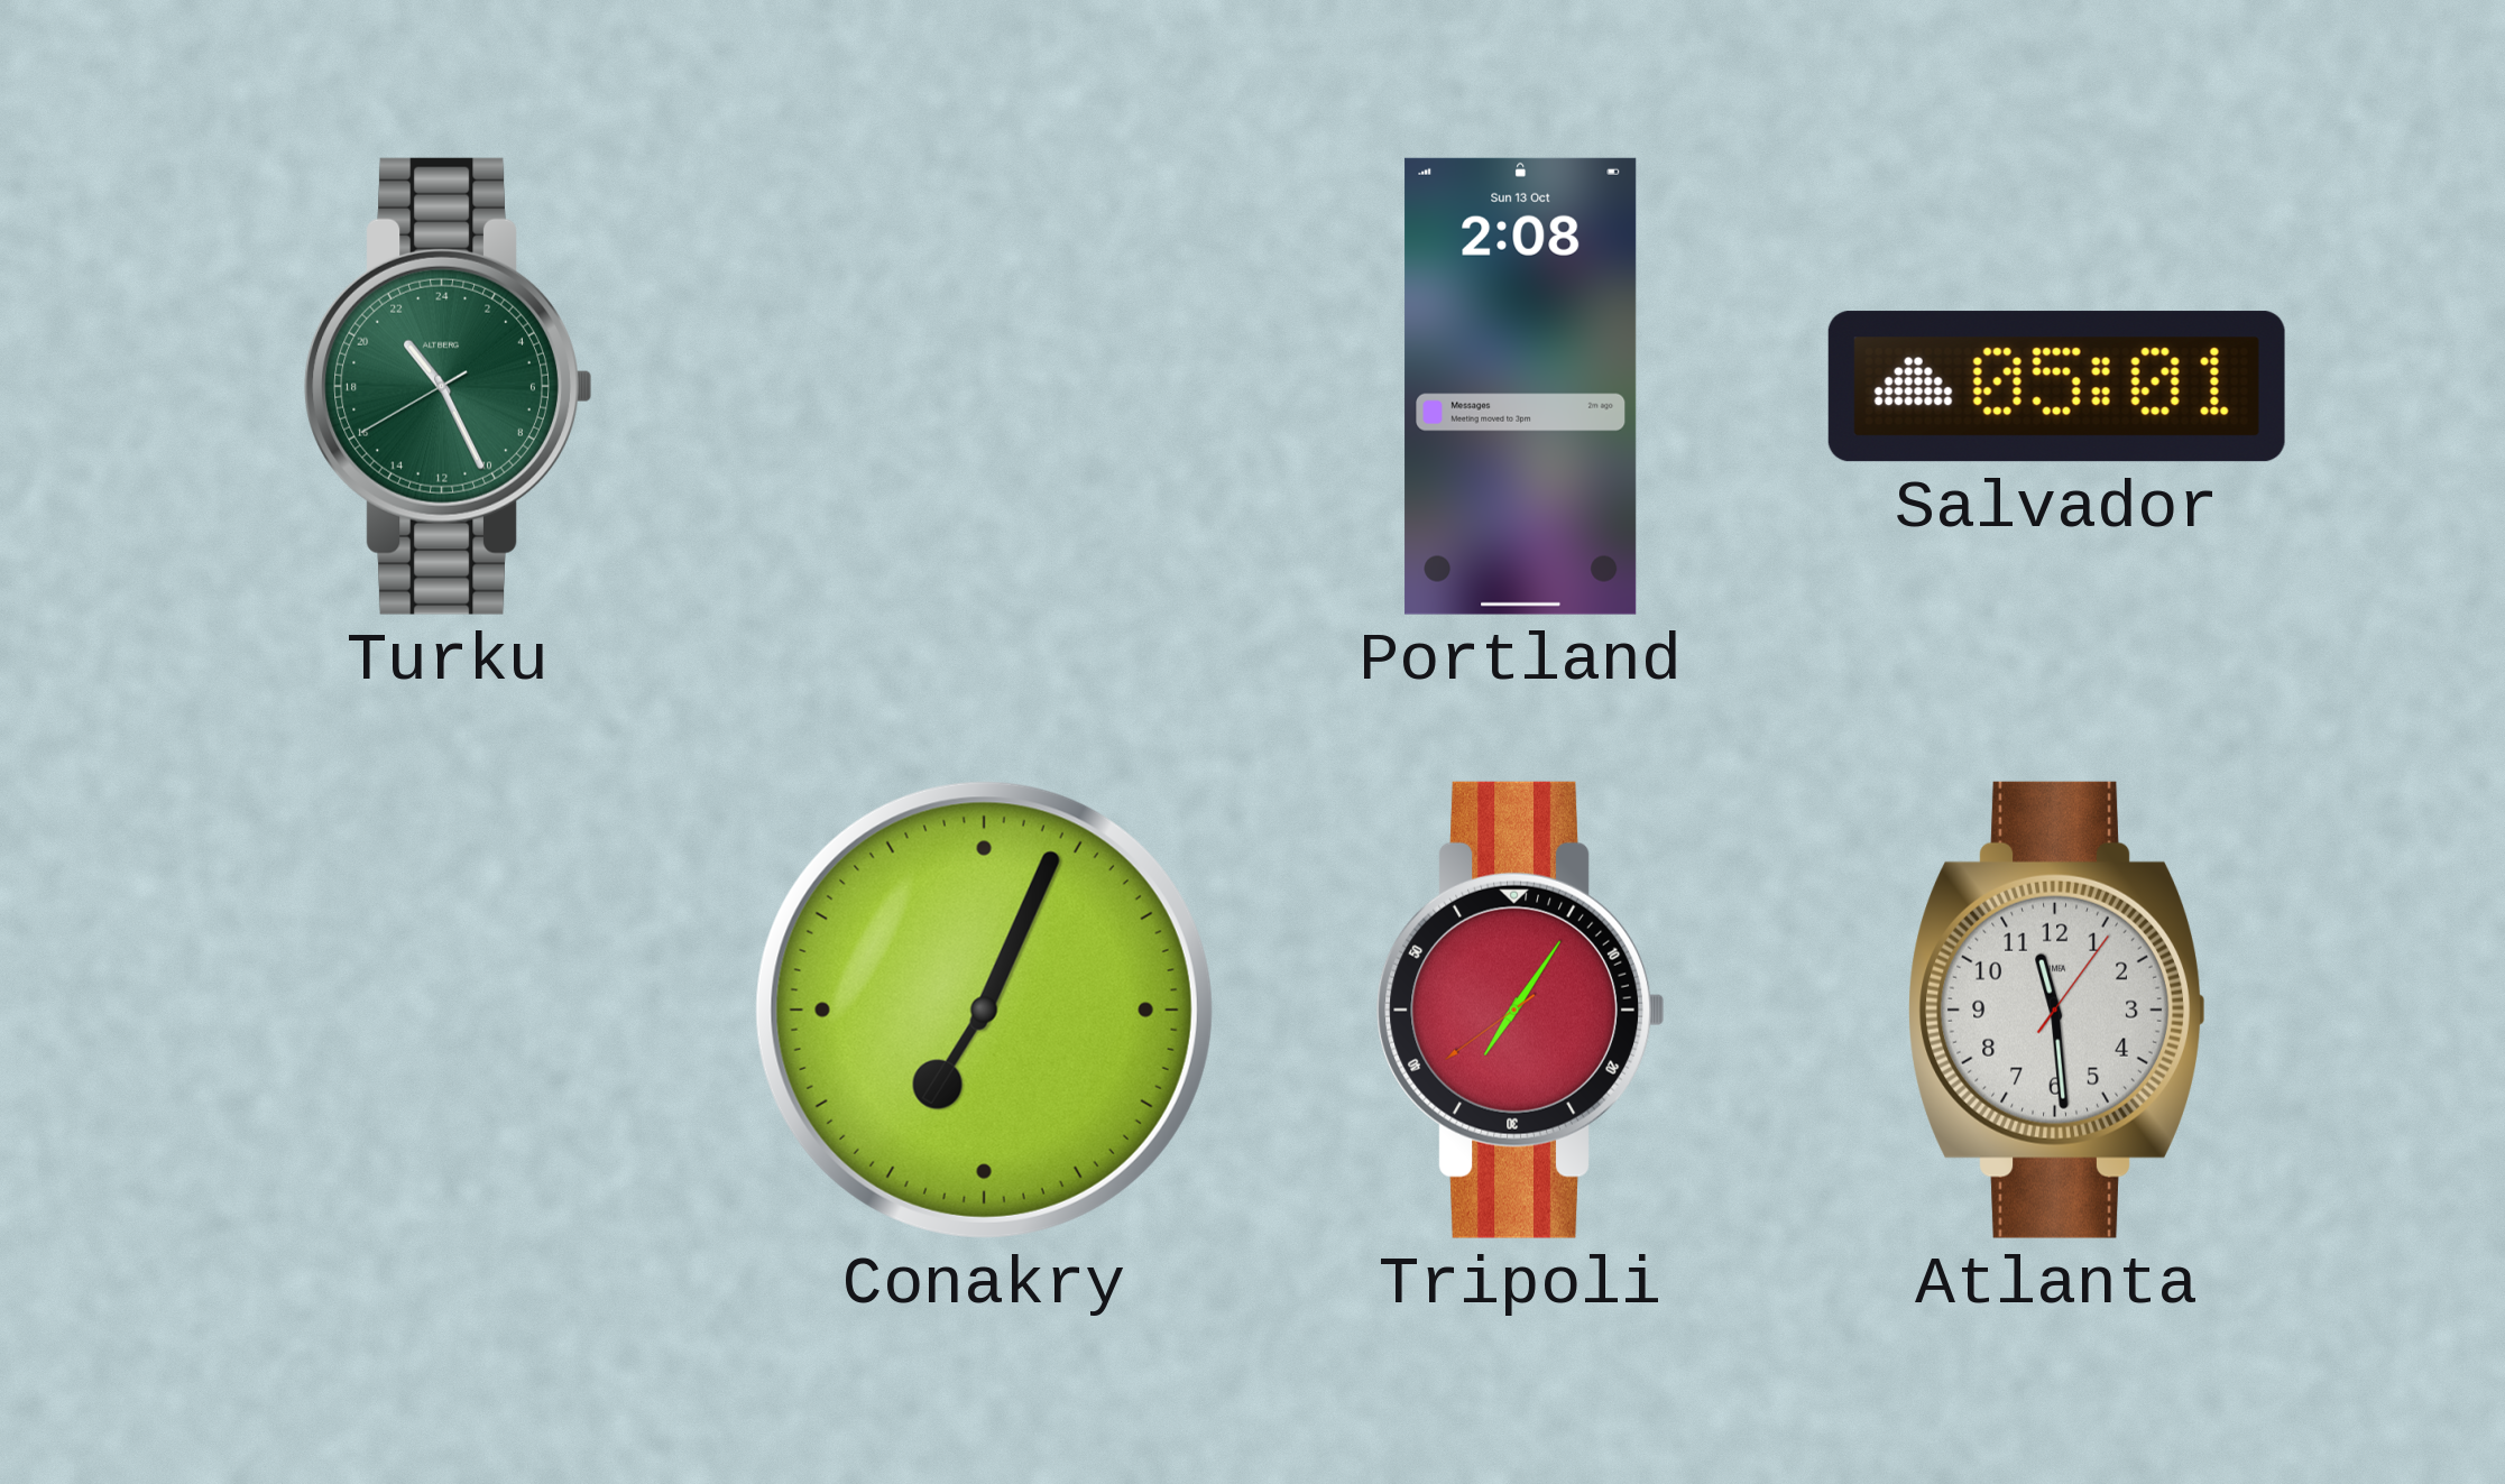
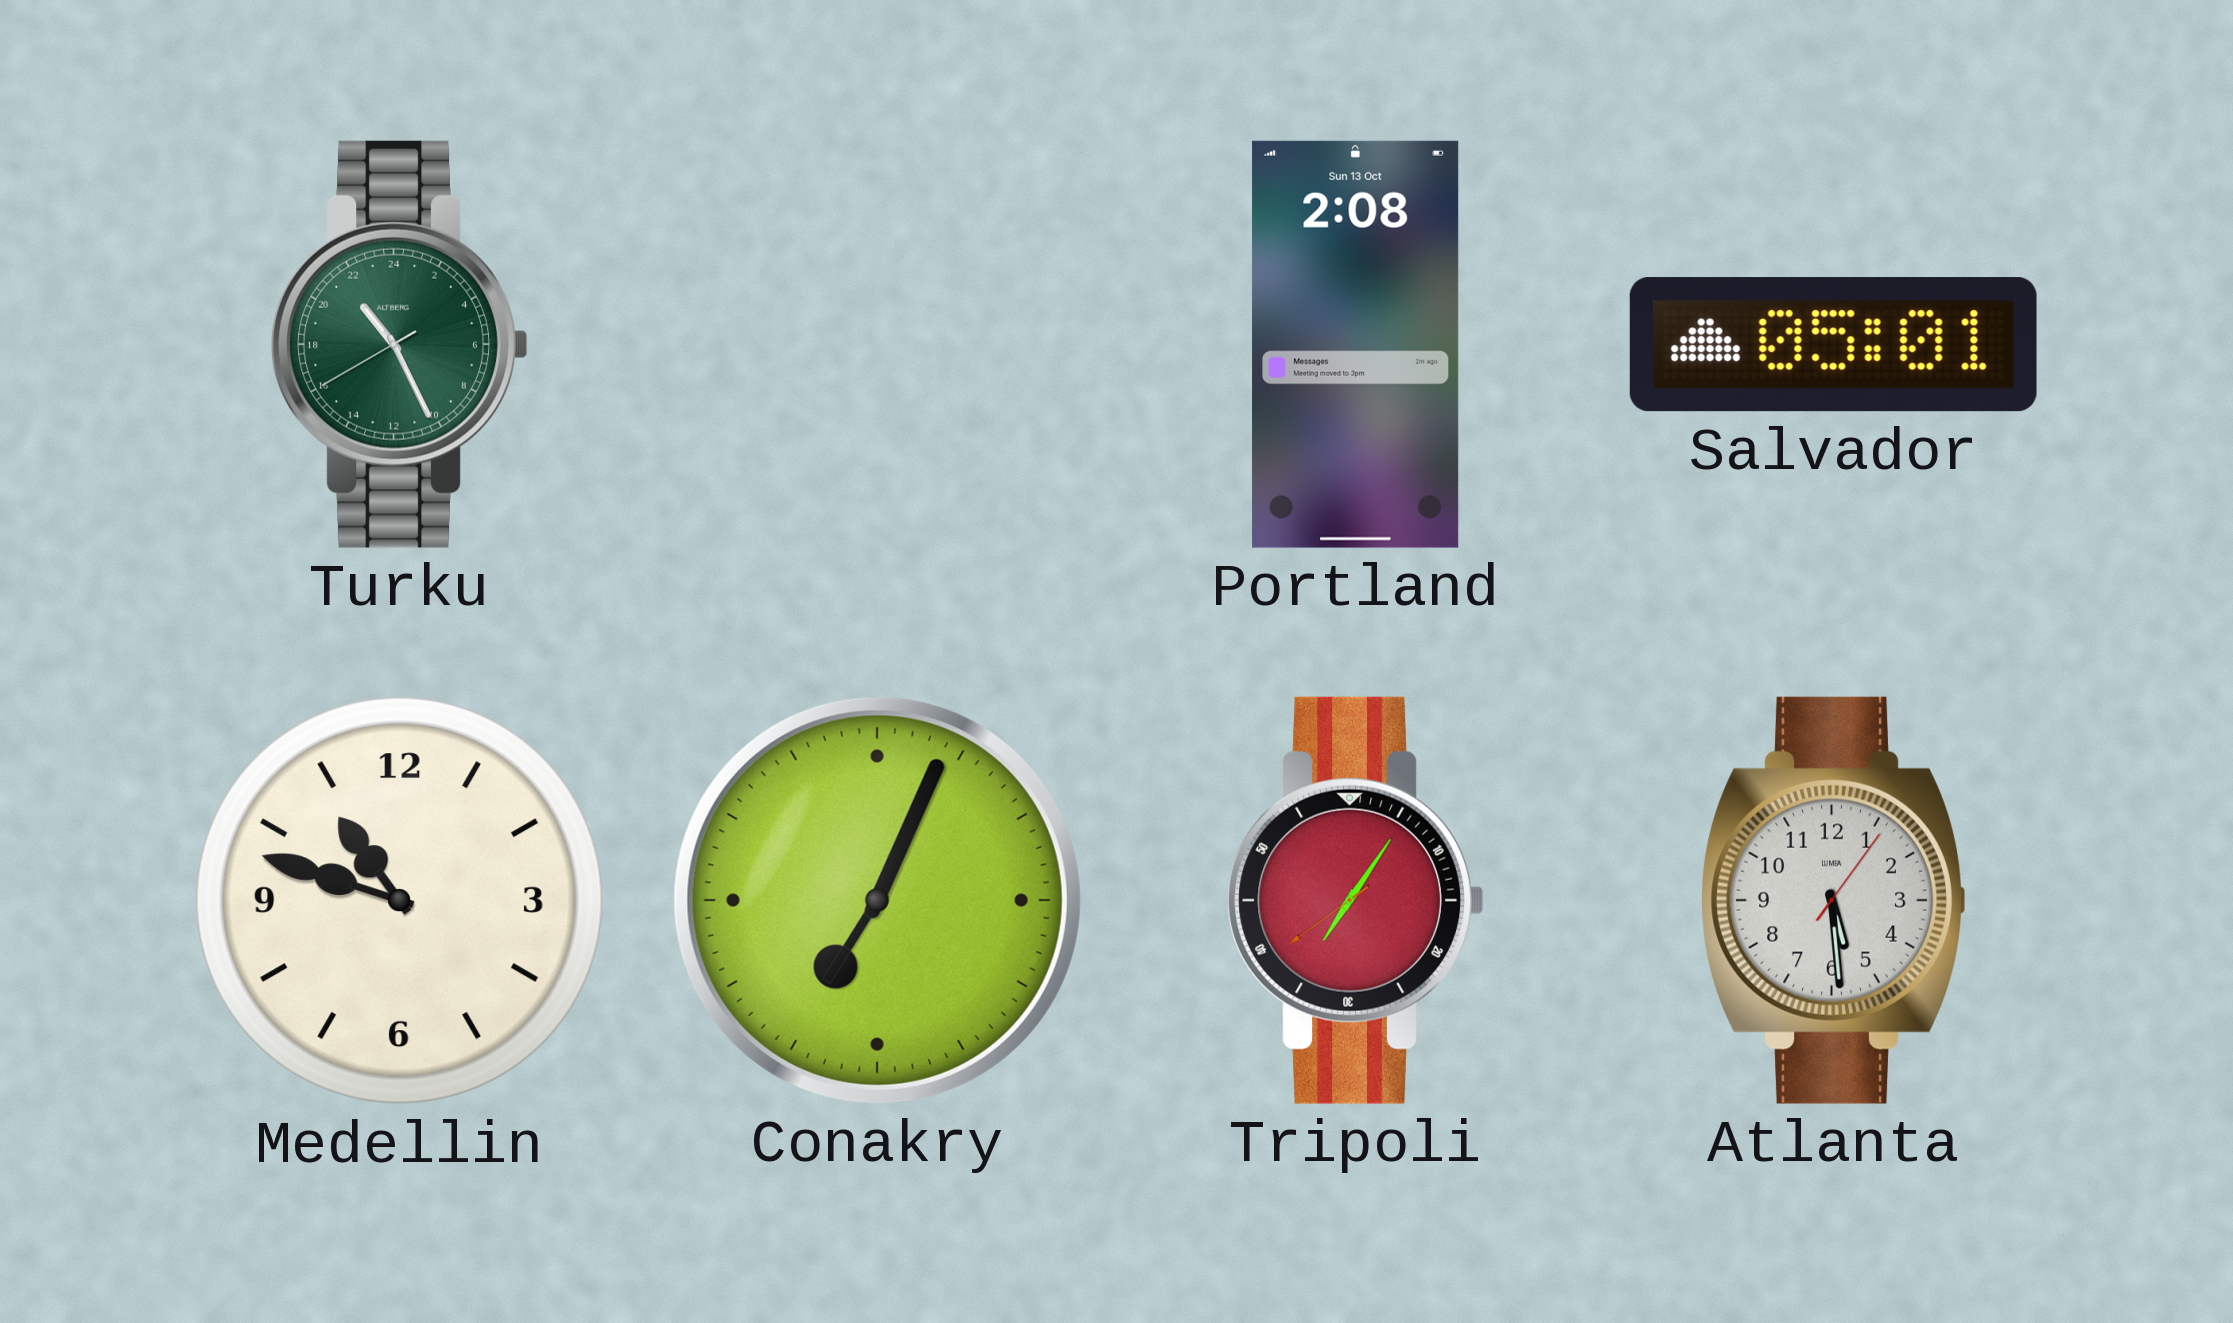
Medellin: none -> 10:48
Atlanta: 11:29 -> 5:29
